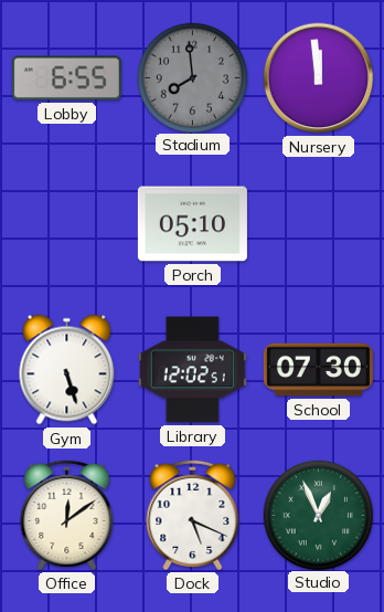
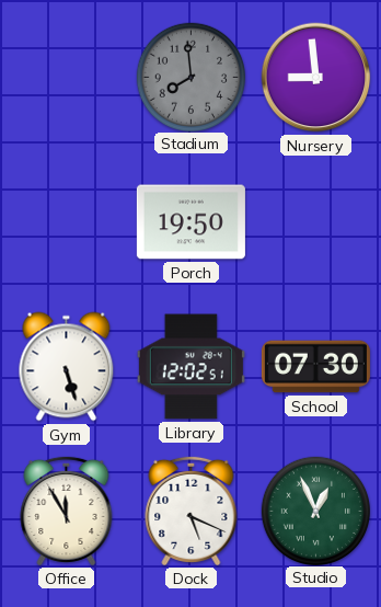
Lobby: 6:55 -> none
Nursery: 11:59 -> 8:59
Porch: 05:10 -> 19:50
Office: 12:09 -> 11:55
